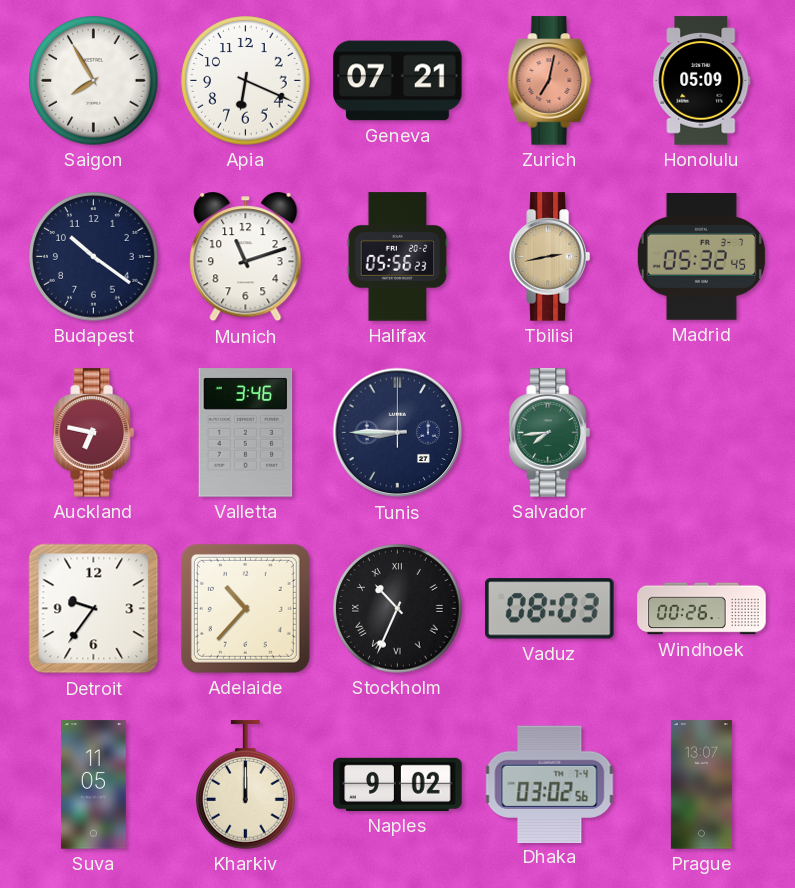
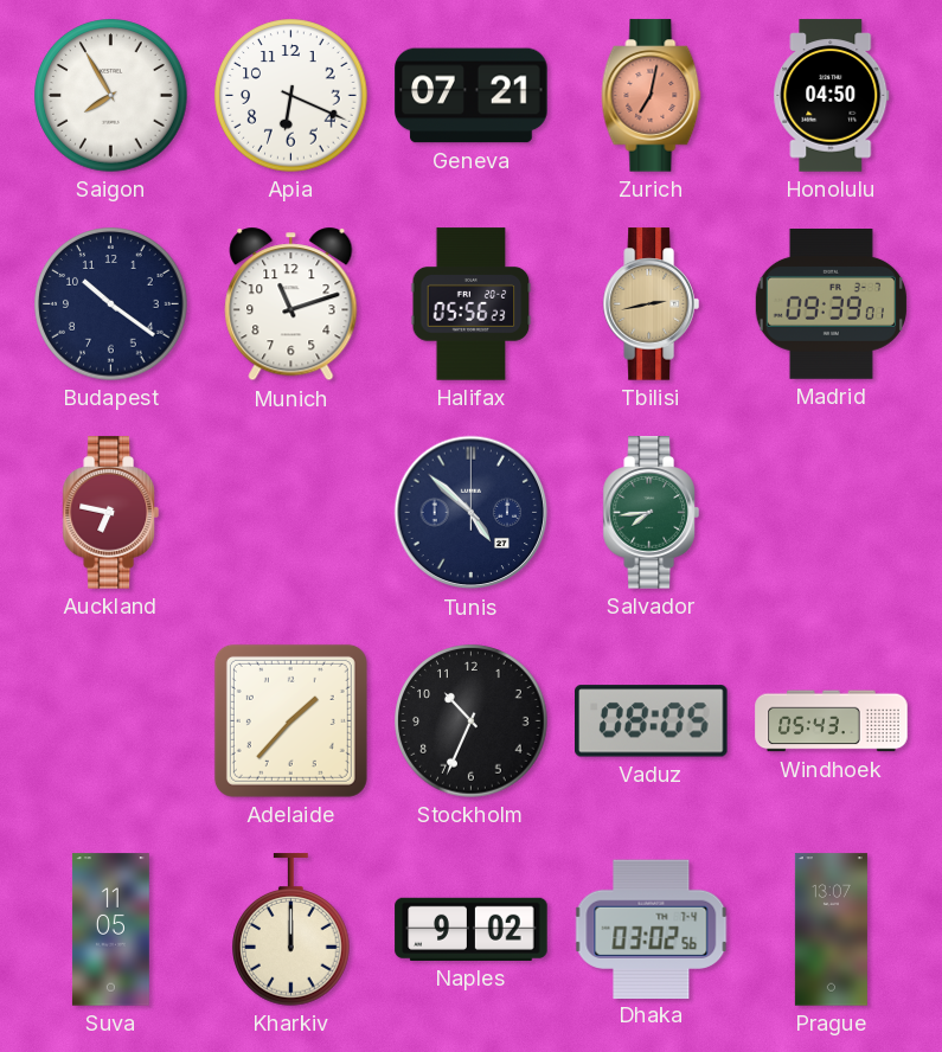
Honolulu: 05:09 -> 04:50
Madrid: 05:32 -> 09:39
Valletta: 3:46 -> none
Tunis: 8:45 -> 4:52
Detroit: 9:36 -> none
Adelaide: 10:37 -> 1:37
Stockholm numerals: Roman -> Arabic
Vaduz: 08:03 -> 08:05
Windhoek: 00:26 -> 05:43
